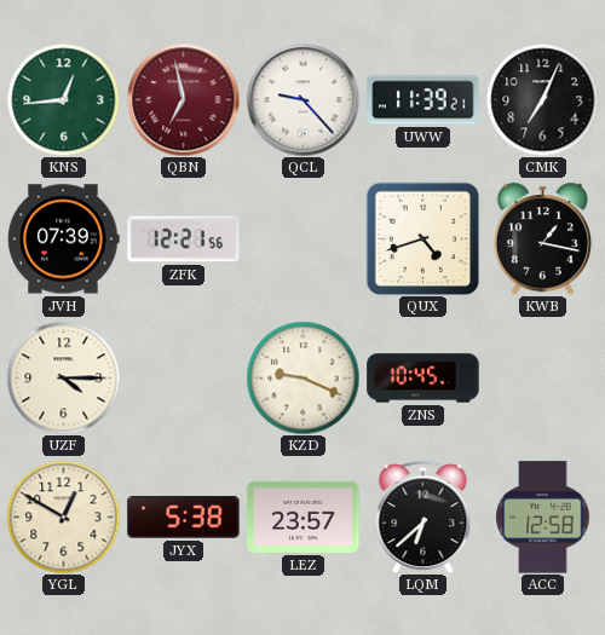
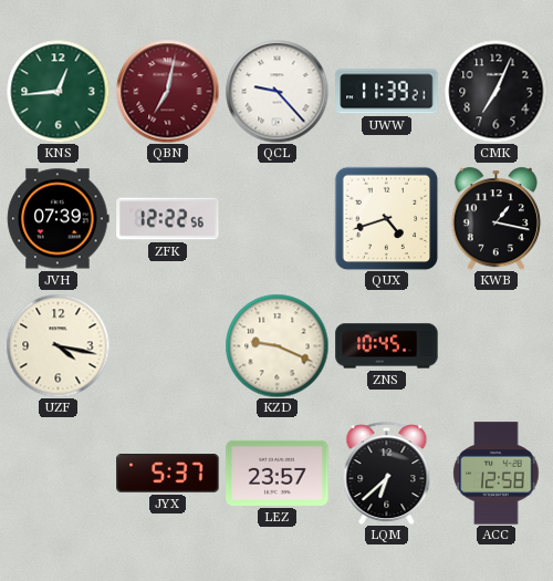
QBN: 6:58 -> 7:02
ZFK: 12:21 -> 12:22
UZF: 4:15 -> 4:17
YGL: 12:50 -> none
JYX: 5:38 -> 5:37
